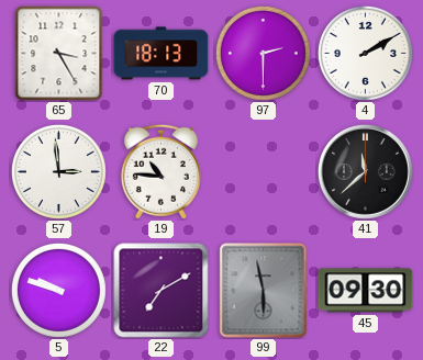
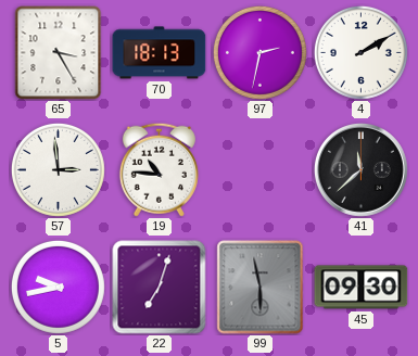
97: 2:30 -> 2:32
5: 9:48 -> 9:43
22: 7:10 -> 7:03
